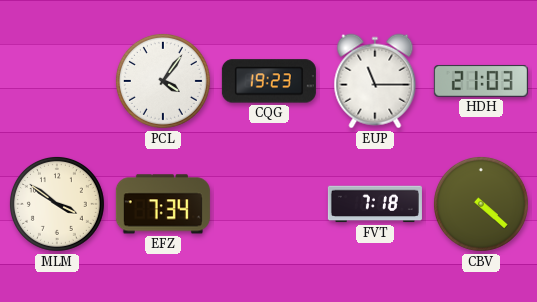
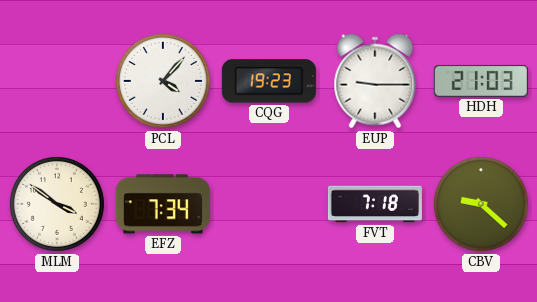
PCL: 4:06 -> 4:07
EUP: 11:15 -> 9:15
CBV: 4:22 -> 9:22
